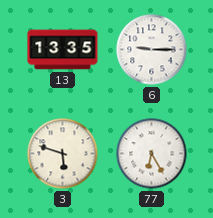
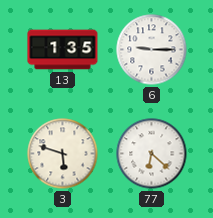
13: 13:35 -> 1:35
77: 6:25 -> 6:22
